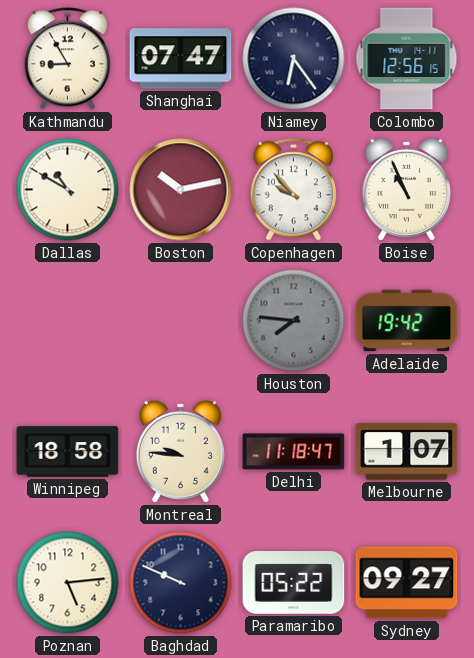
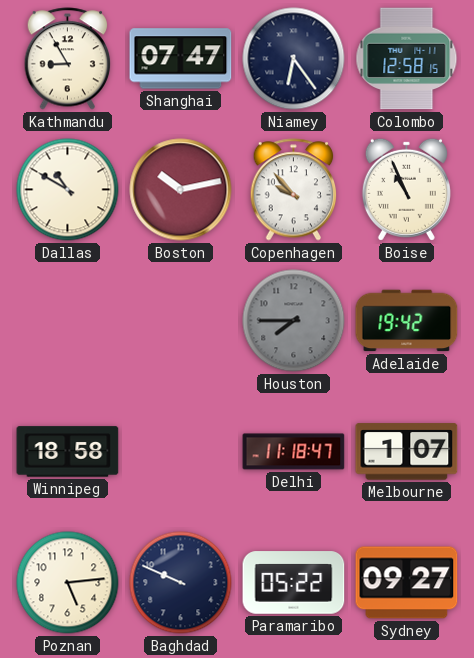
Colombo: 12:56 -> 12:58
Houston: 7:46 -> 7:45
Montreal: 9:46 -> none
